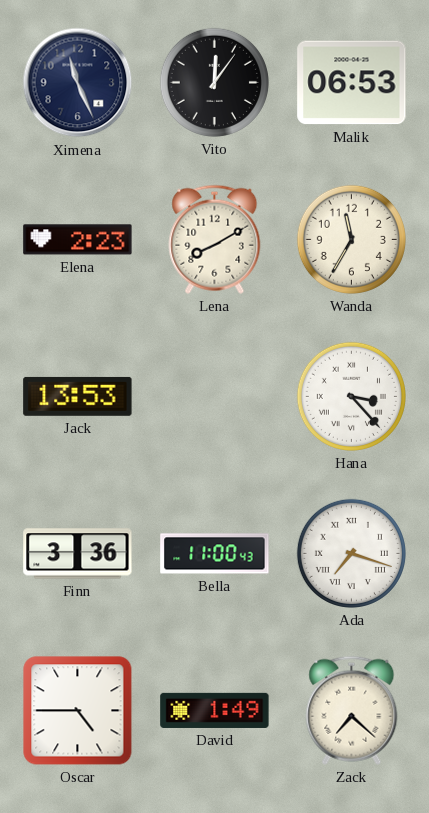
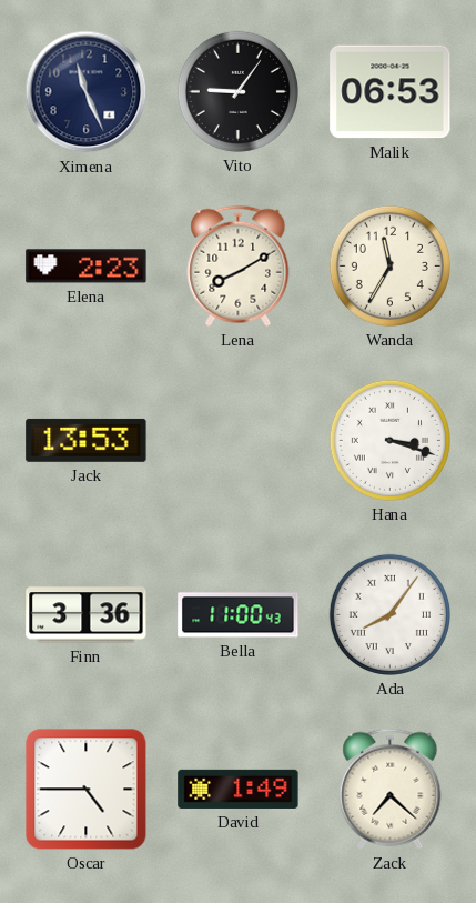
Vito: 12:06 -> 9:06
Hana: 3:23 -> 3:18
Ada: 7:18 -> 8:06
